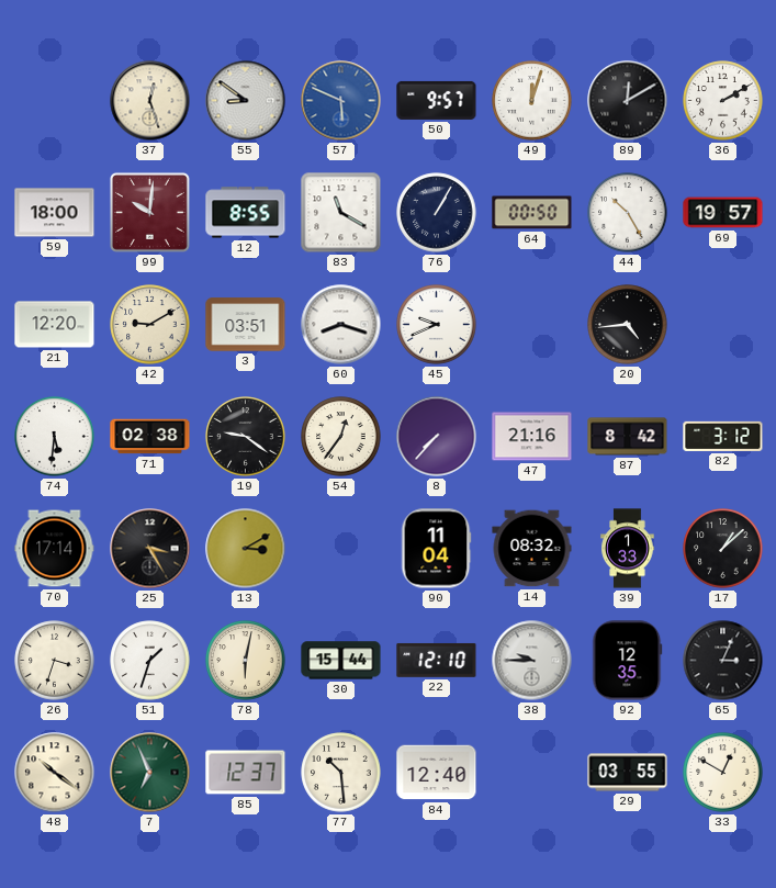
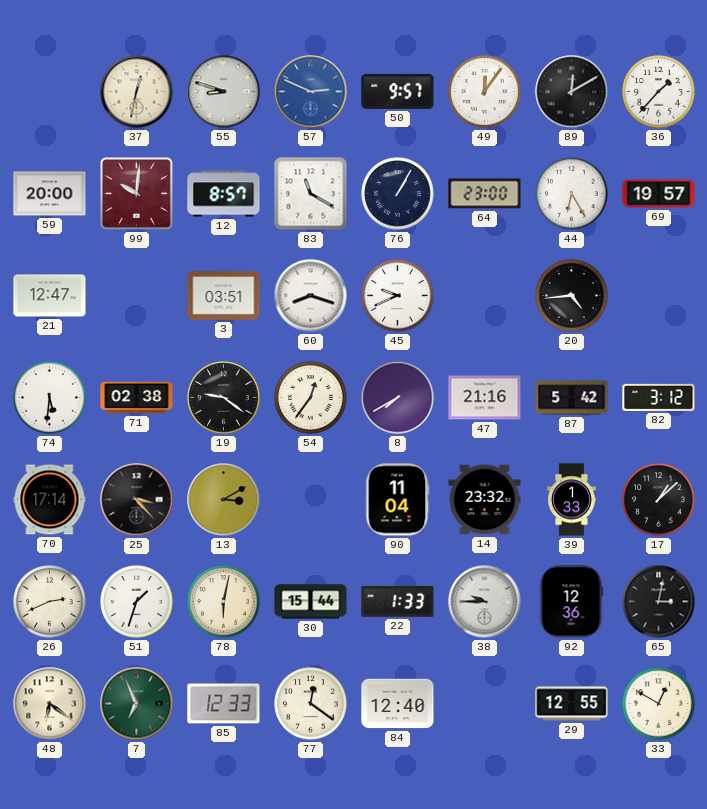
37: 12:27 -> 12:32
55: 8:51 -> 8:48
57: 5:49 -> 2:49
49: 12:03 -> 12:06
36: 2:10 -> 1:37
59: 18:00 -> 20:00
12: 8:55 -> 8:57
64: 00:50 -> 23:00
44: 10:25 -> 6:25
21: 12:20 -> 12:47
42: 9:10 -> none
8: 7:37 -> 7:40
87: 8:42 -> 5:42
25: 3:25 -> 3:23
14: 08:32 -> 23:32
26: 3:33 -> 2:41
22: 12:10 -> 1:33
92: 12:35 -> 12:36
65: 3:04 -> 3:02
48: 10:21 -> 6:21
85: 12:37 -> 12:33
77: 10:29 -> 12:21
29: 03:55 -> 12:55
